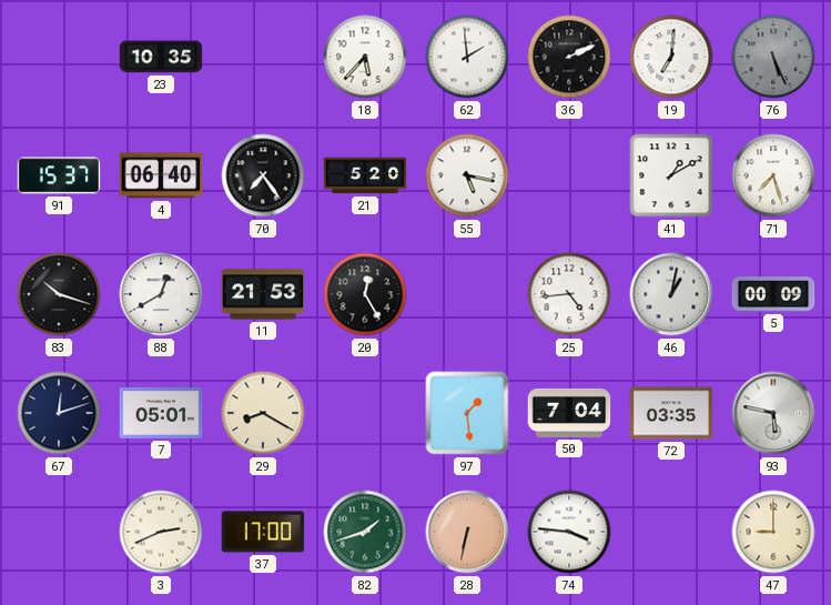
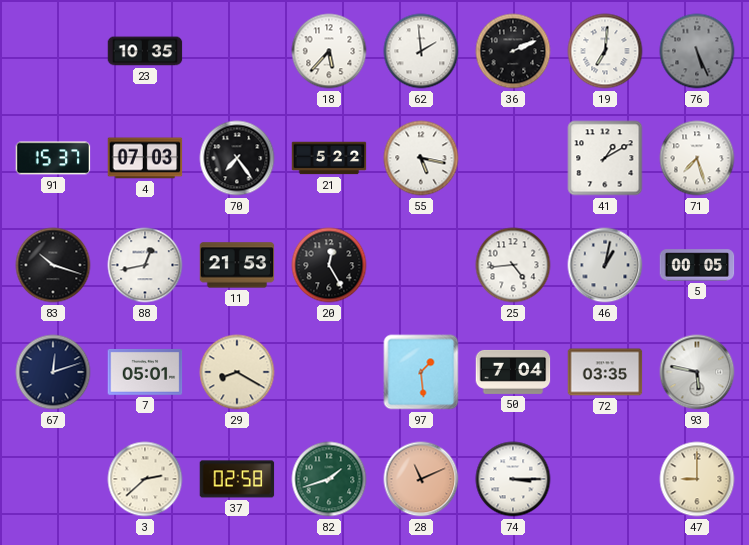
4: 06:40 -> 07:03
21: 5:20 -> 5:22
88: 12:40 -> 12:43
5: 00:09 -> 00:05
3: 2:41 -> 2:38
37: 17:00 -> 02:58
28: 6:32 -> 11:11
74: 3:46 -> 3:15
